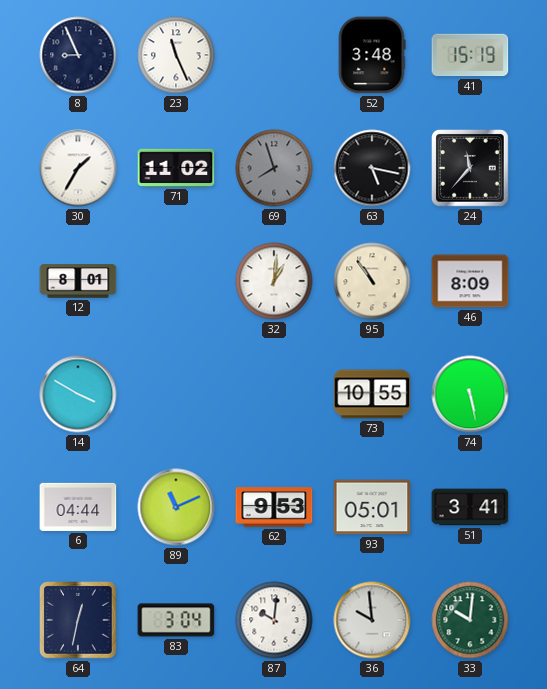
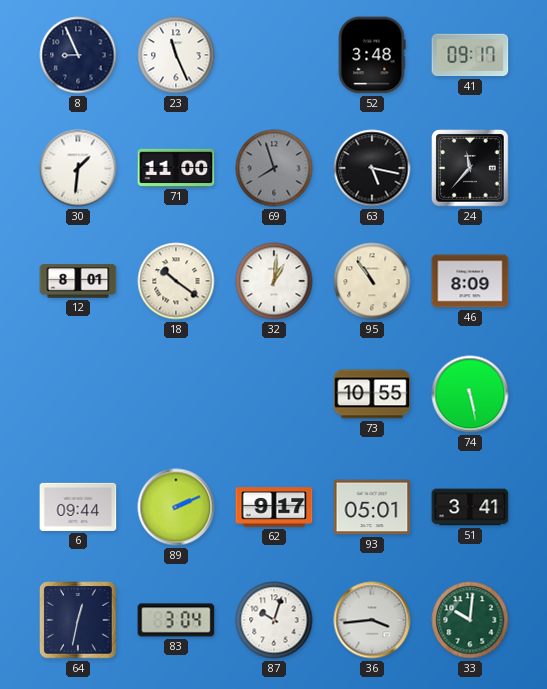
41: 15:19 -> 09:17
30: 1:35 -> 1:31
71: 11:02 -> 11:00
18: none -> 10:21
14: 3:50 -> none
6: 04:44 -> 09:44
89: 11:11 -> 2:11
62: 9:53 -> 9:17
87: 10:01 -> 10:03
36: 9:59 -> 3:44
